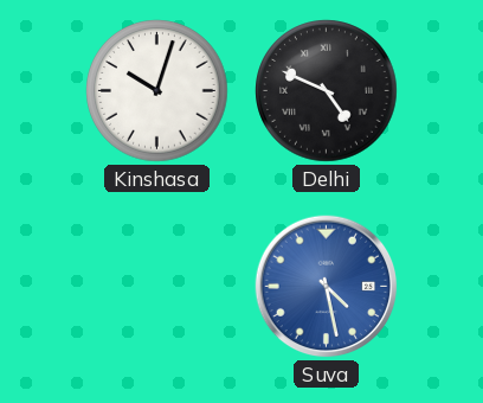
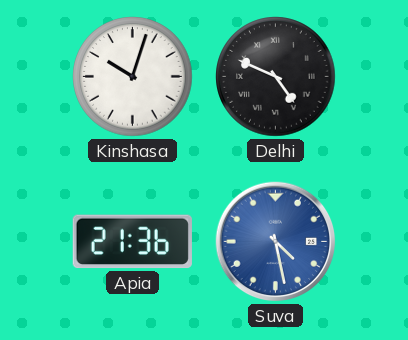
Apia: none -> 21:36
